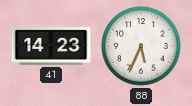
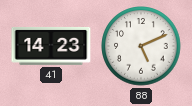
88: 5:34 -> 5:11
